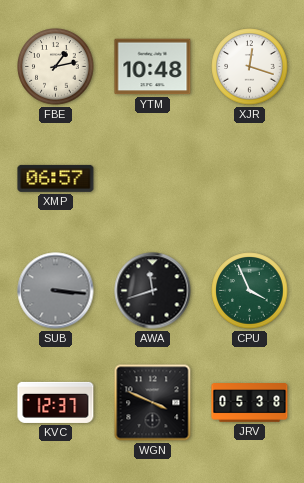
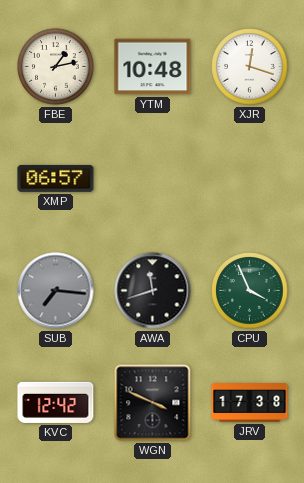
SUB: 3:16 -> 7:16
KVC: 12:37 -> 12:42
JRV: 05:38 -> 17:38
